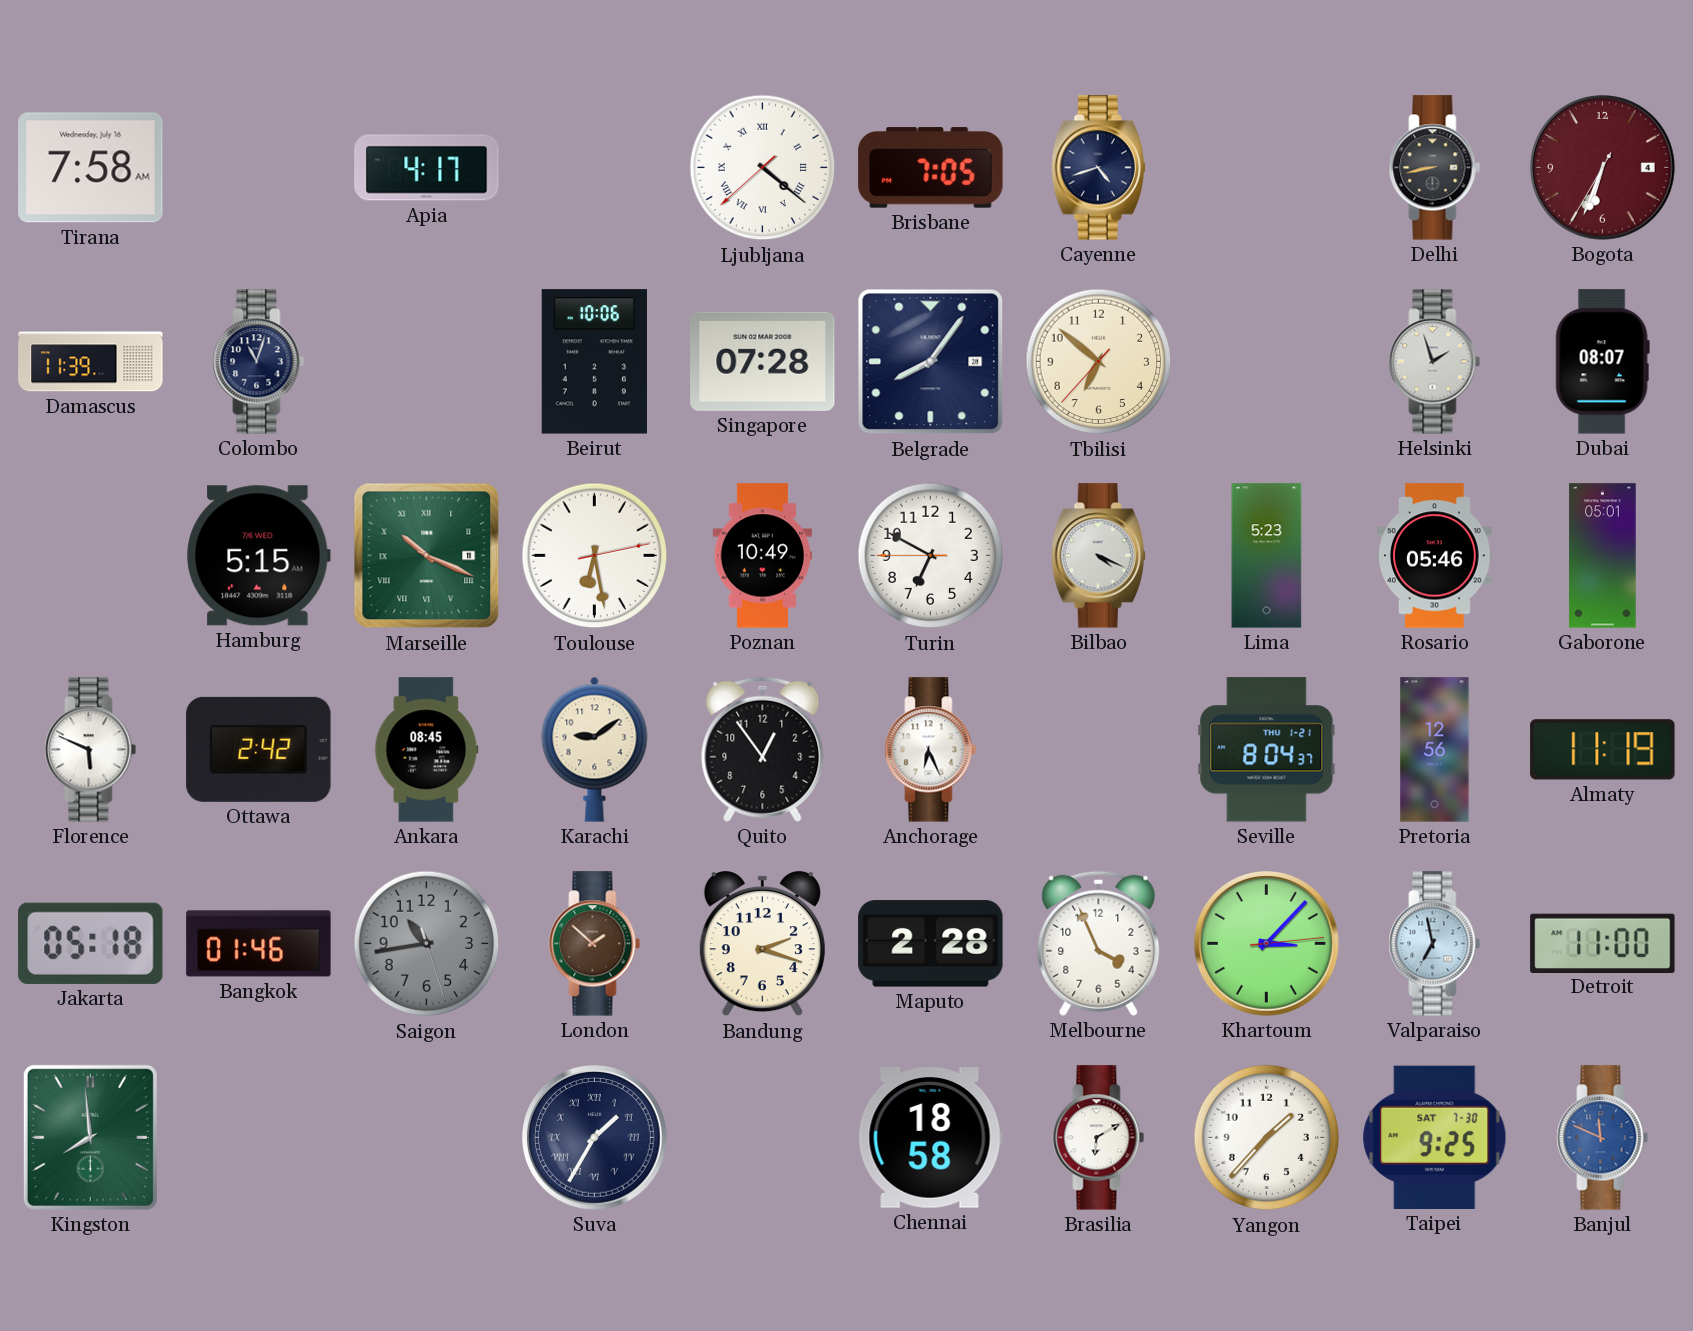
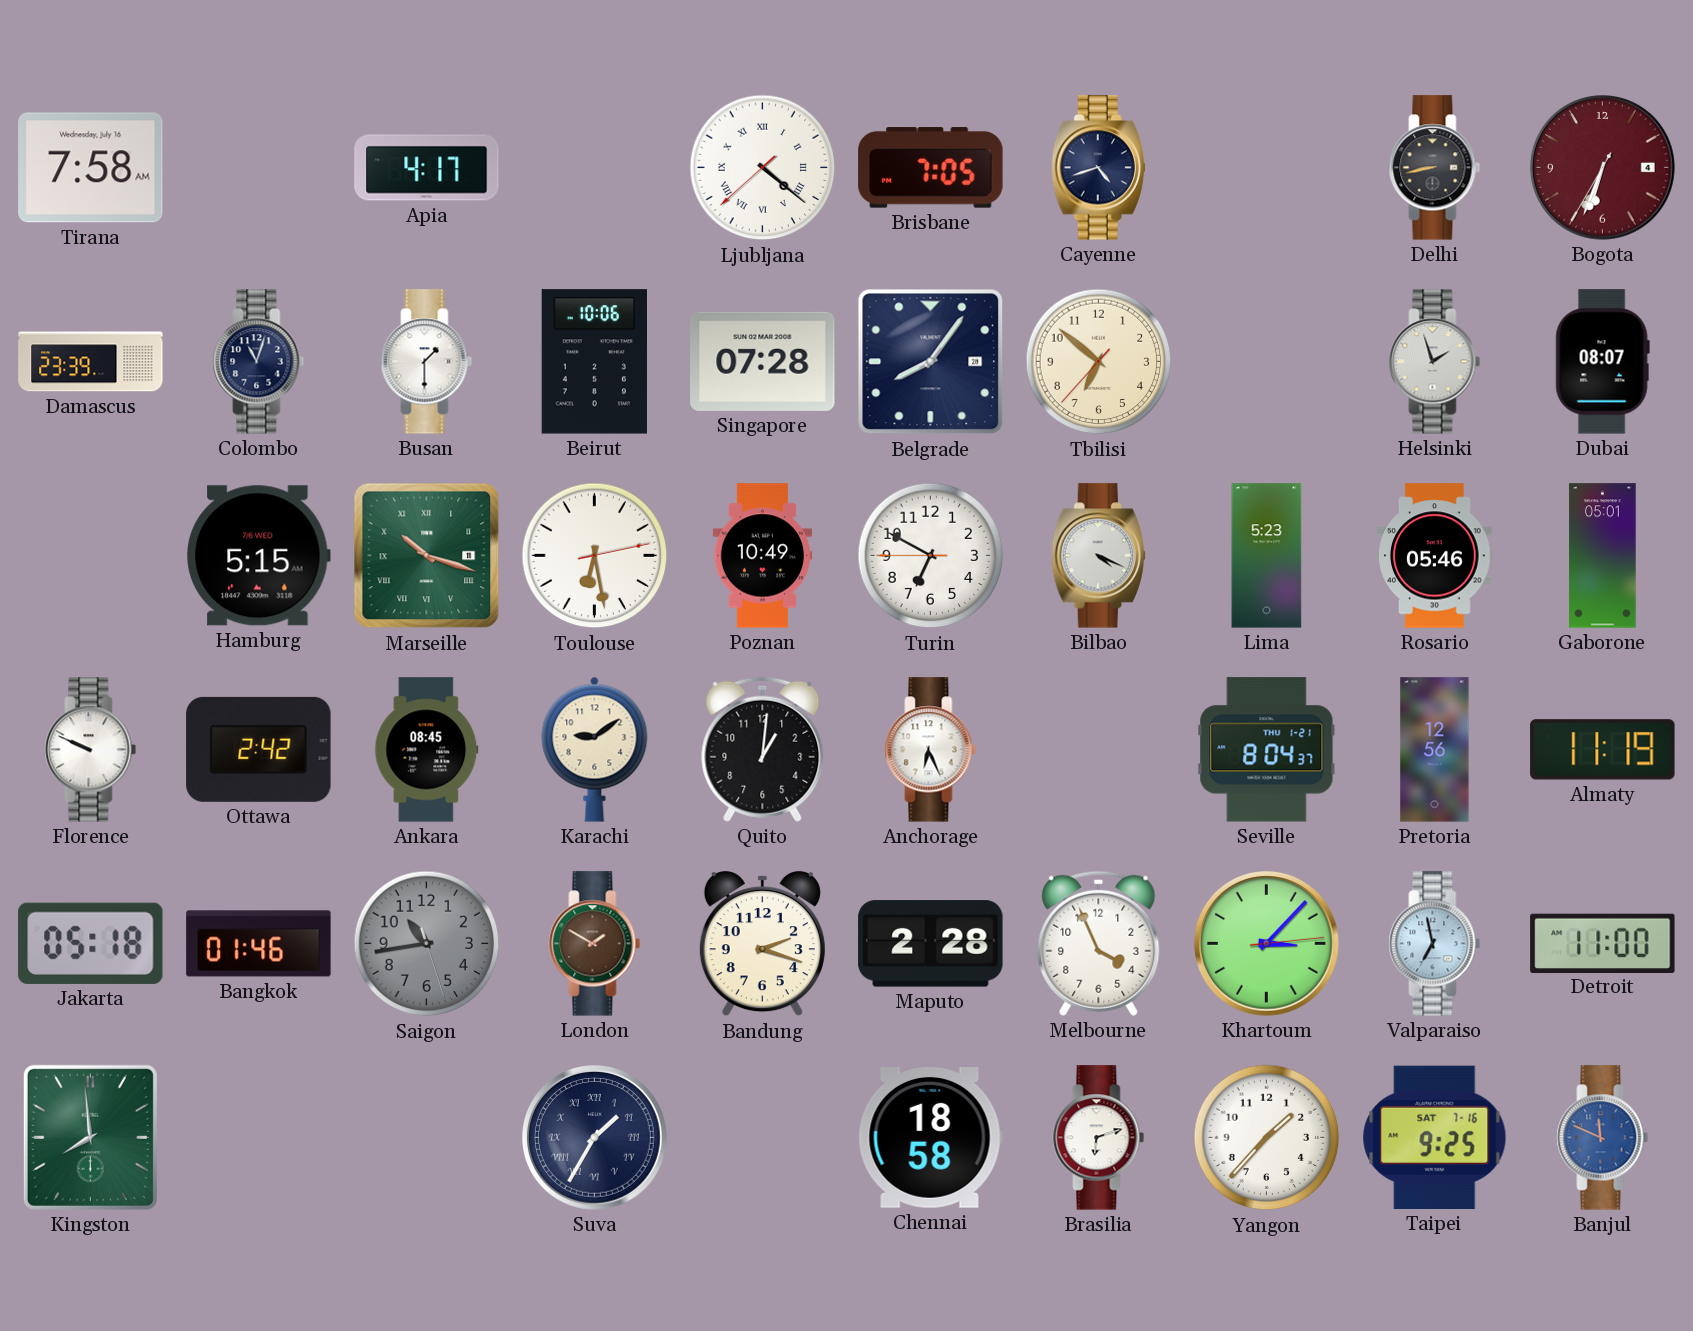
Damascus: 11:39 -> 23:39
Busan: none -> 1:30
Marseille: 10:19 -> 10:18
Florence: 5:49 -> 9:49
Quito: 12:54 -> 1:01
London: 1:52 -> 1:50
Brasilia: 6:10 -> 6:12
Taipei date: SAT 7-30 -> SAT 7-16
